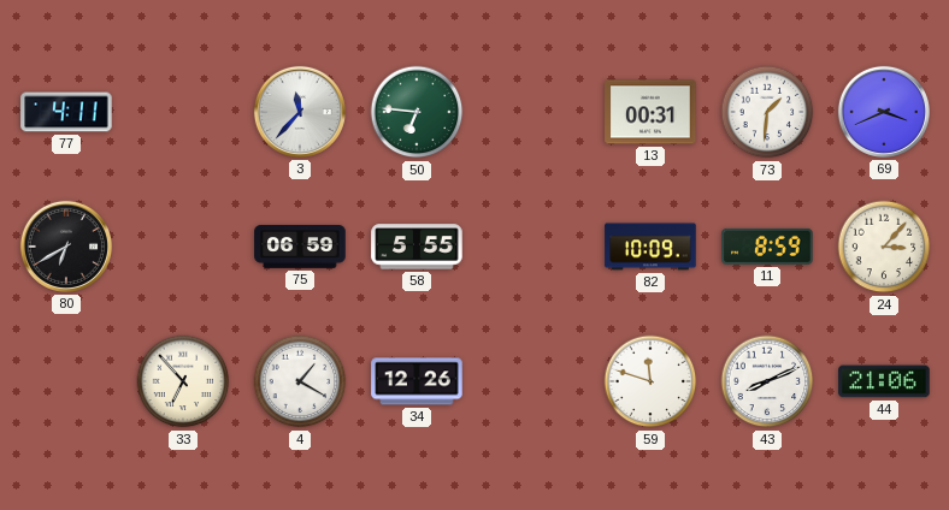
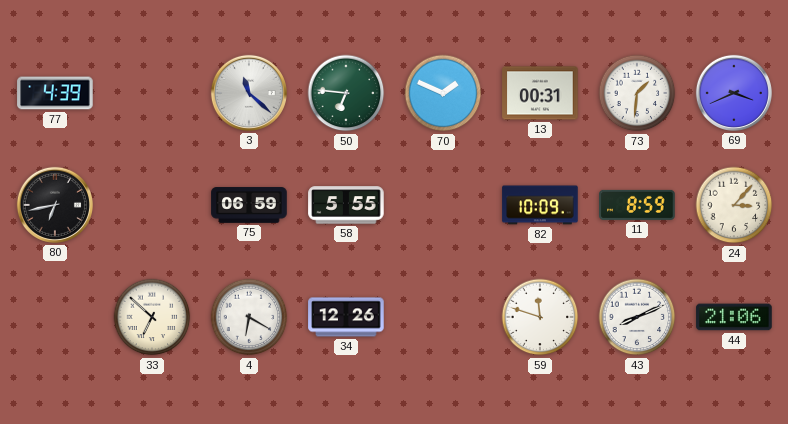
77: 4:11 -> 4:39
3: 11:37 -> 11:22
70: none -> 1:49
80: 6:40 -> 6:43
33: 6:53 -> 6:52
4: 1:20 -> 6:20
